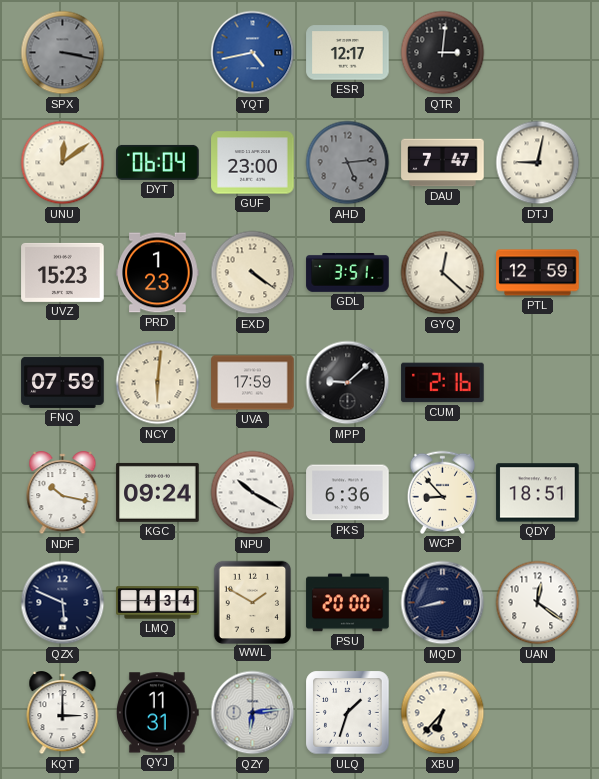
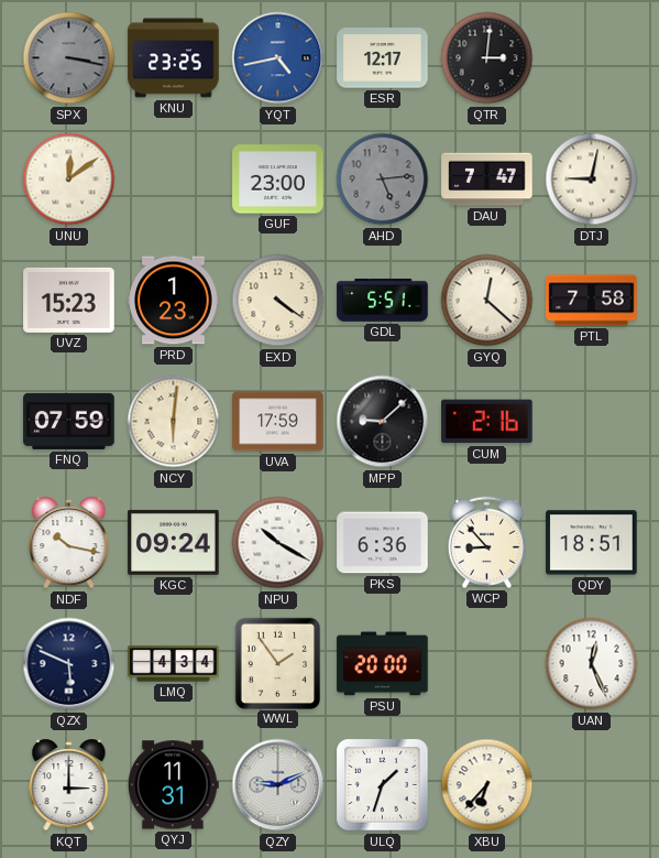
KNU: none -> 23:25
DYT: 06:04 -> none
GDL: 3:51 -> 5:51
PTL: 12:59 -> 7:58
WWL: 1:50 -> 1:54
MQD: 8:43 -> none
UAN: 12:21 -> 12:26
QZY: 6:14 -> 9:11
